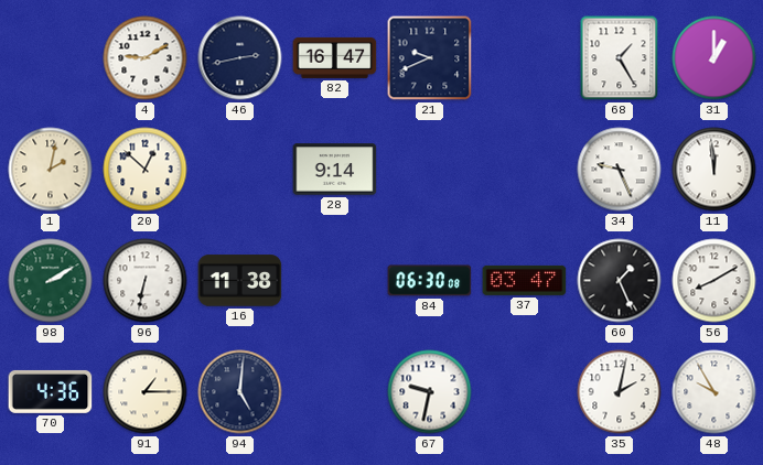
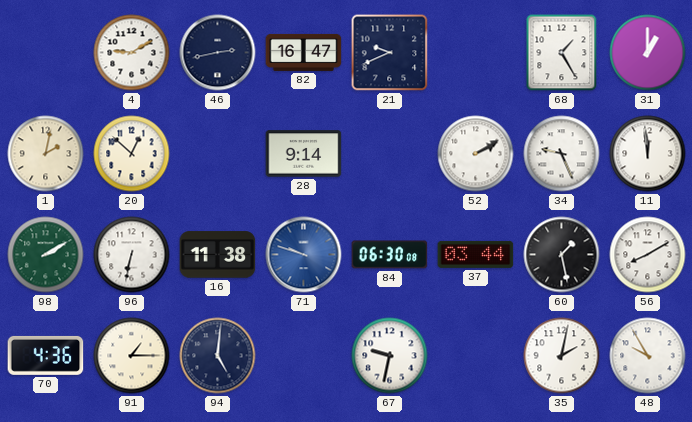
52: none -> 2:10
71: none -> 9:48
37: 03:47 -> 03:44
60: 1:26 -> 1:28
